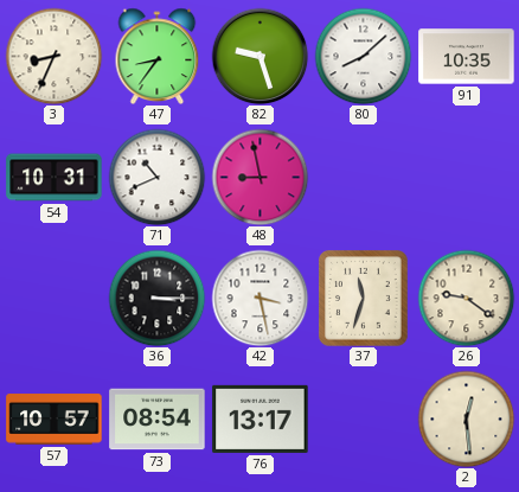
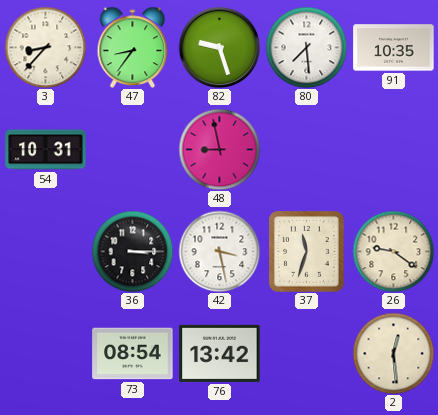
3: 8:34 -> 8:37
80: 8:08 -> 7:29
71: 10:41 -> none
57: 10:57 -> none
76: 13:17 -> 13:42
